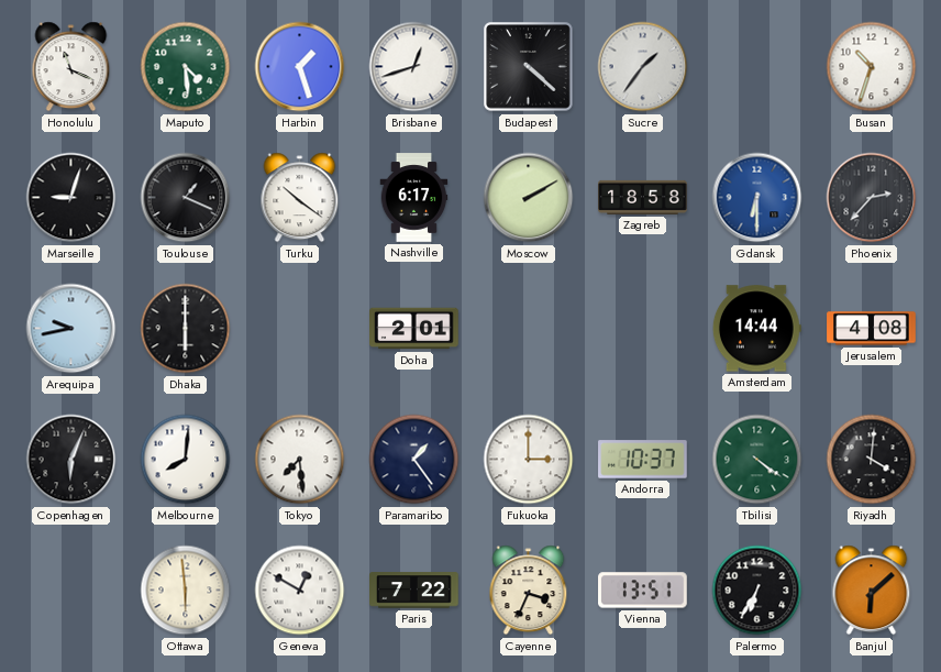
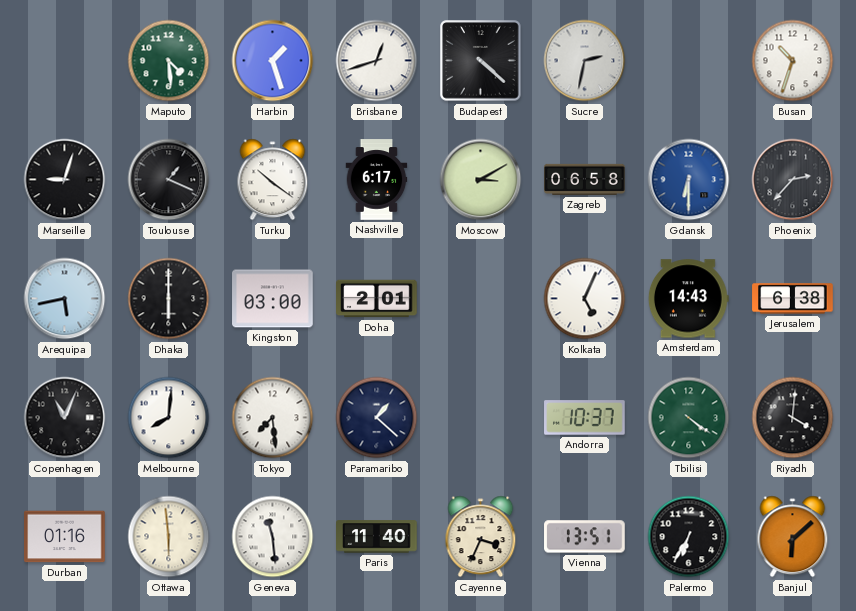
Honolulu: 11:19 -> none
Sucre: 1:36 -> 2:32
Moscow: 2:10 -> 3:10
Zagreb: 18:58 -> 06:58
Arequipa: 9:43 -> 5:43
Kingston: none -> 03:00
Kolkata: none -> 5:04
Amsterdam: 14:44 -> 14:43
Jerusalem: 4:08 -> 6:38
Copenhagen: 6:04 -> 11:04
Paramaribo: 1:24 -> 1:22
Fukuoka: 3:00 -> none
Durban: none -> 01:16
Geneva: 12:50 -> 11:29
Paris: 7:22 -> 11:40
